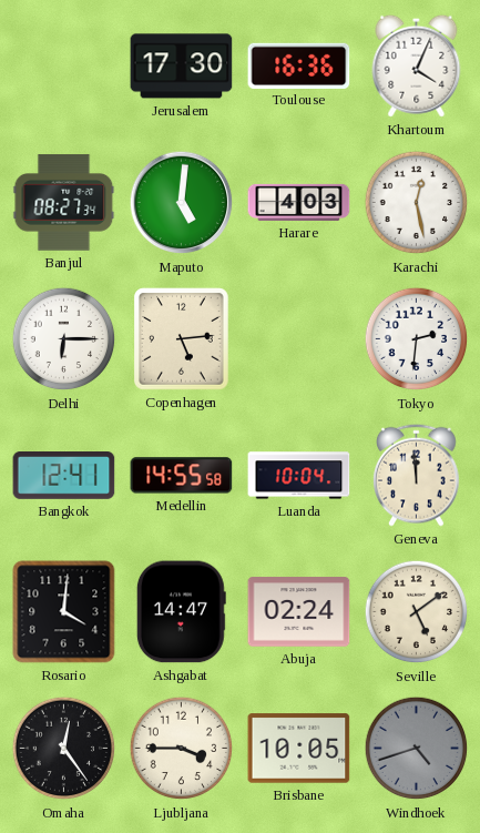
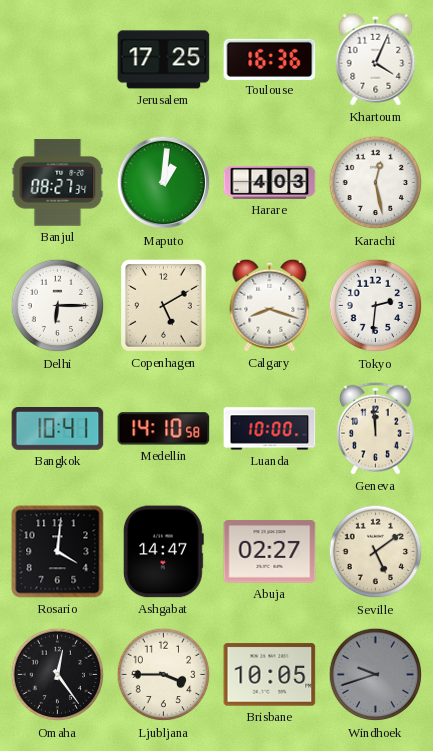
Jerusalem: 17:30 -> 17:25
Maputo: 5:01 -> 1:01
Copenhagen: 5:14 -> 5:10
Calgary: none -> 8:18
Bangkok: 12:41 -> 10:41
Medellin: 14:55 -> 14:10
Luanda: 10:04 -> 10:00
Abuja: 02:24 -> 02:27
Windhoek: 4:42 -> 9:42
